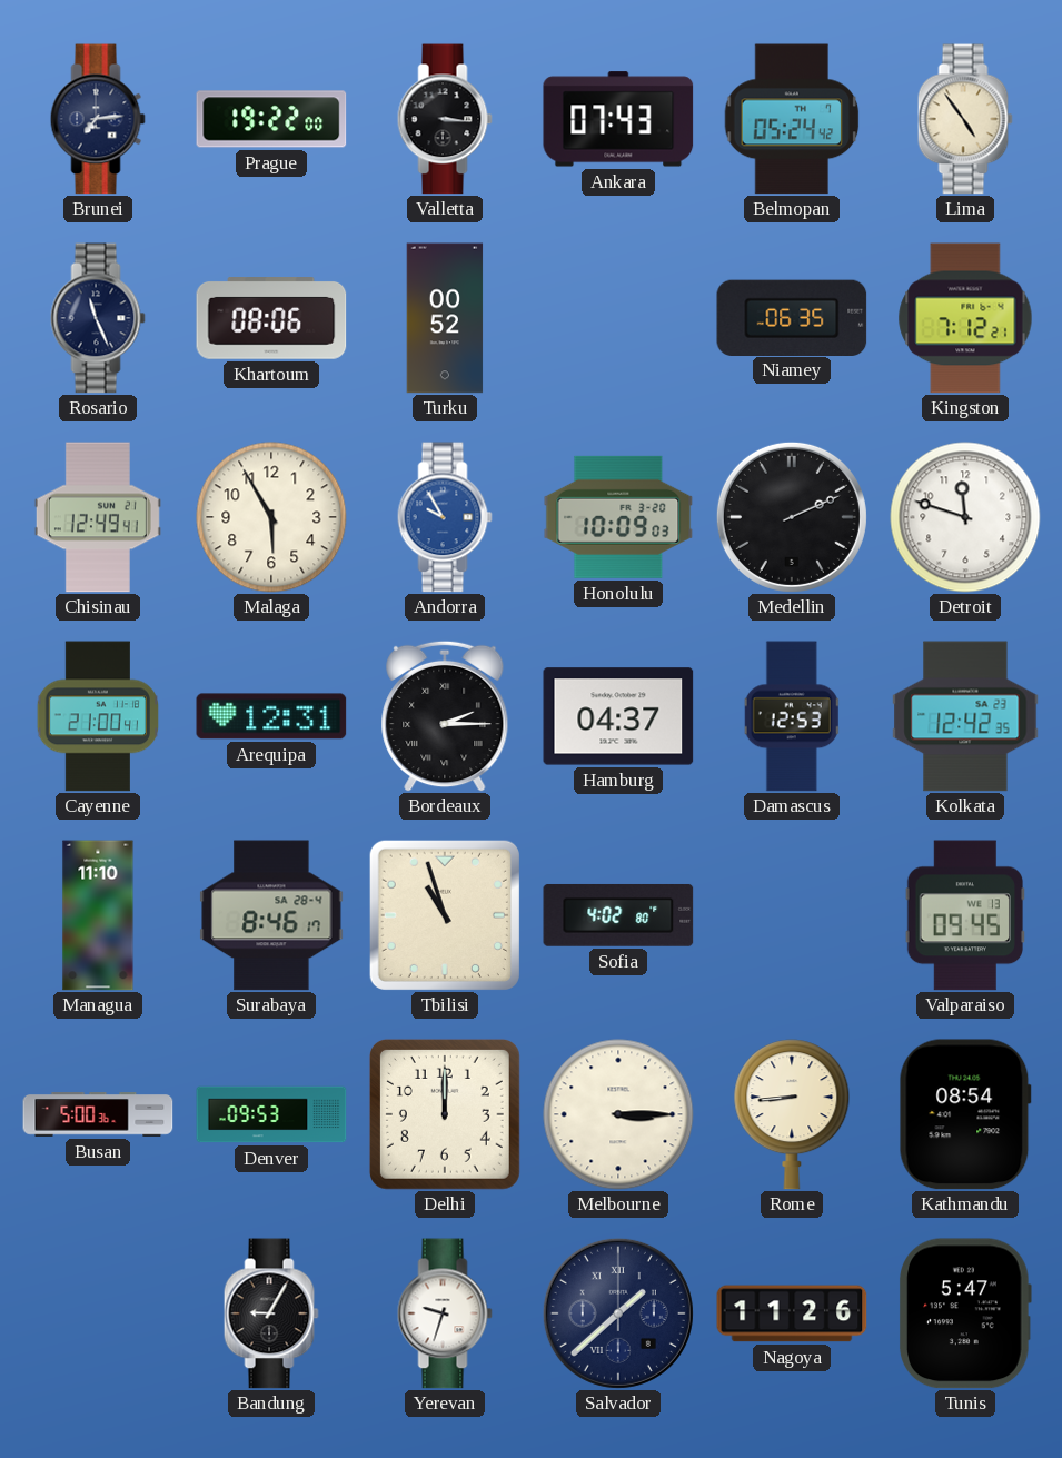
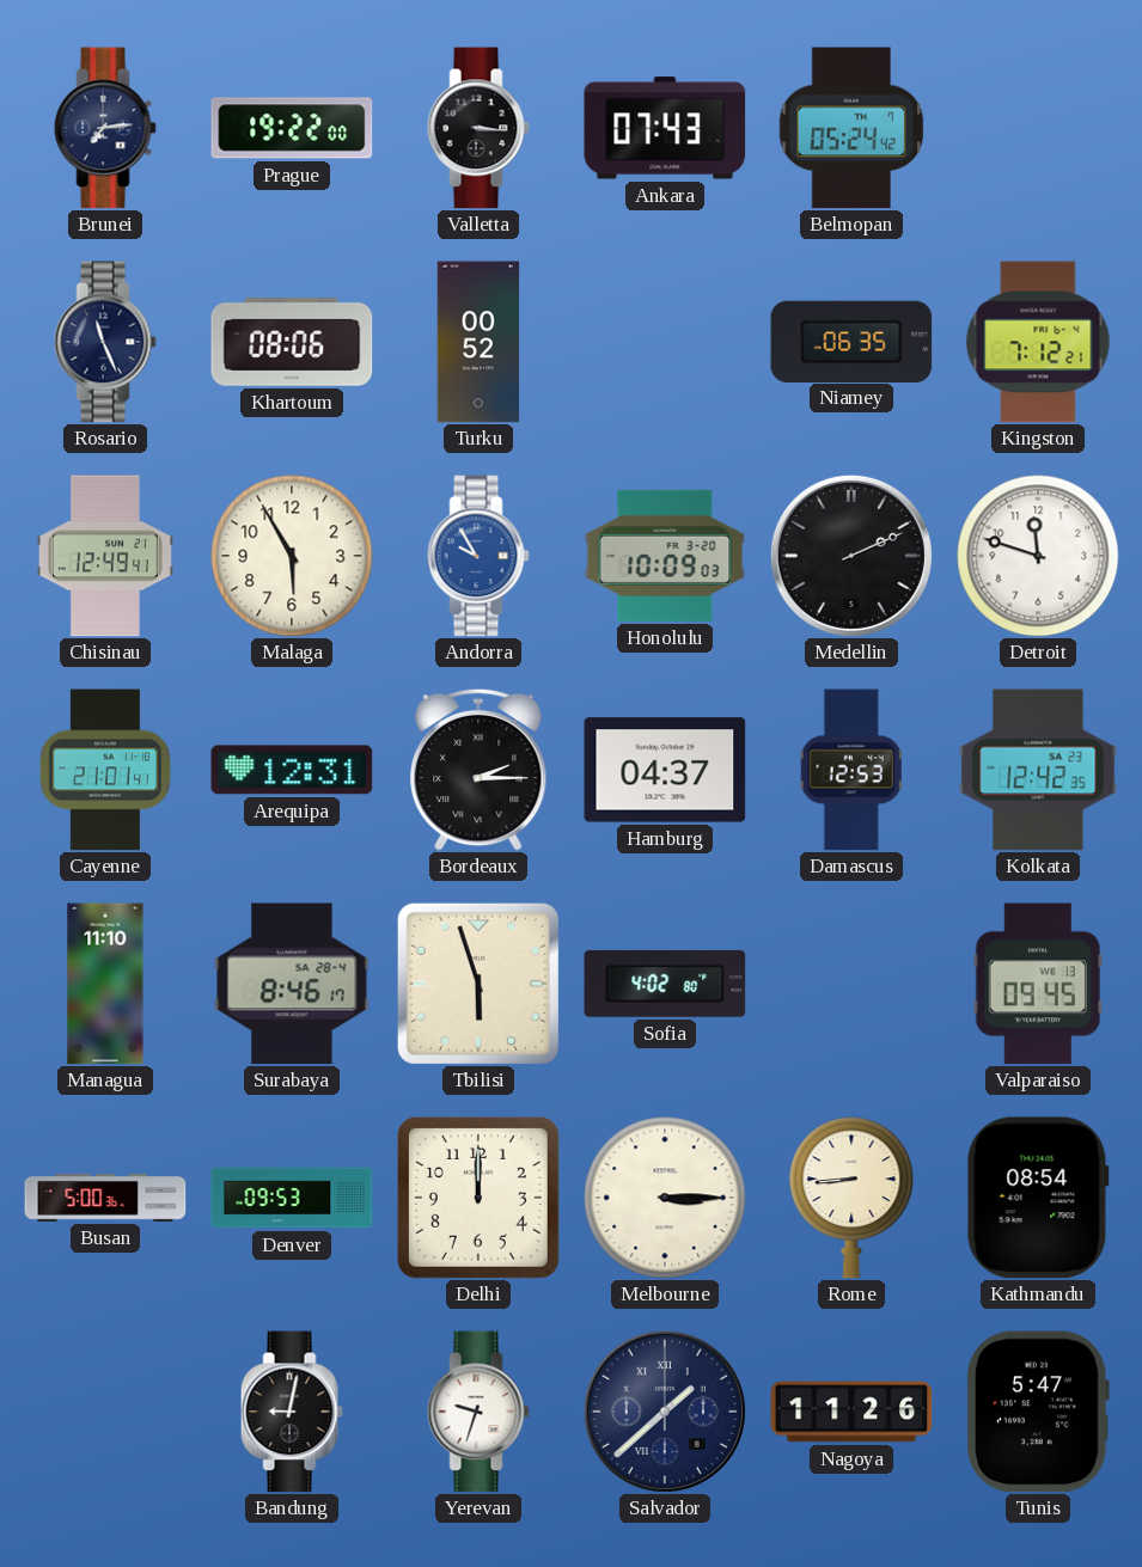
Lima: 4:54 -> none
Cayenne: 21:00 -> 21:01
Tbilisi: 10:57 -> 5:57
Bandung: 9:05 -> 9:02
